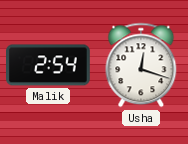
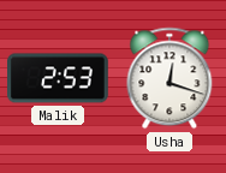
Malik: 2:54 -> 2:53
